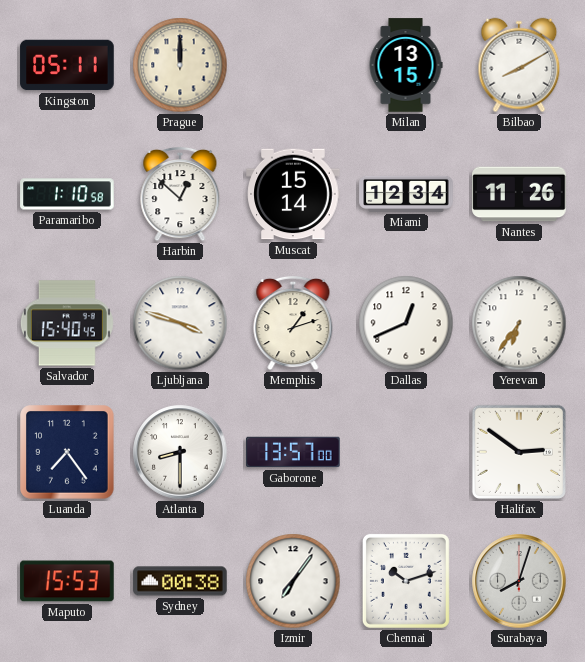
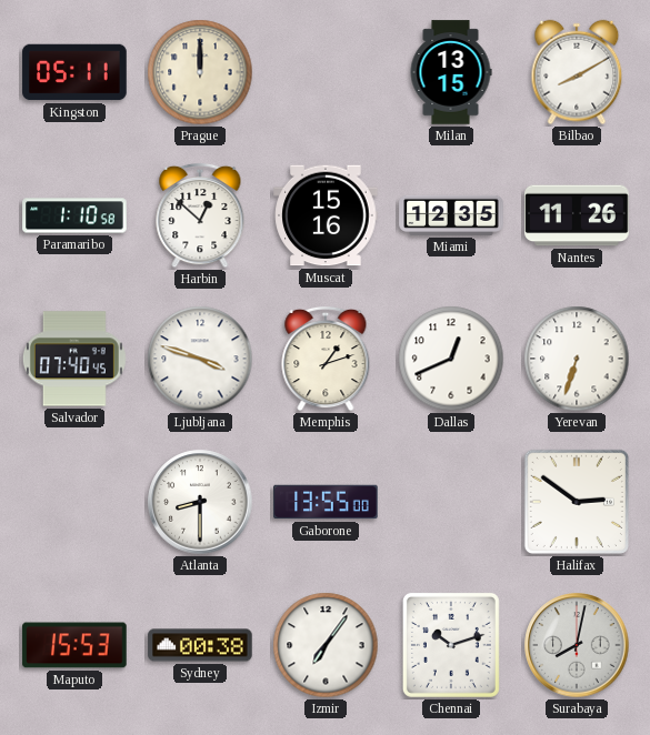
Muscat: 15:14 -> 15:16
Miami: 12:34 -> 12:35
Salvador: 15:40 -> 07:40
Yerevan: 6:36 -> 6:33
Luanda: 7:24 -> none
Gaborone: 13:57 -> 13:55
Surabaya: 8:03 -> 8:02
